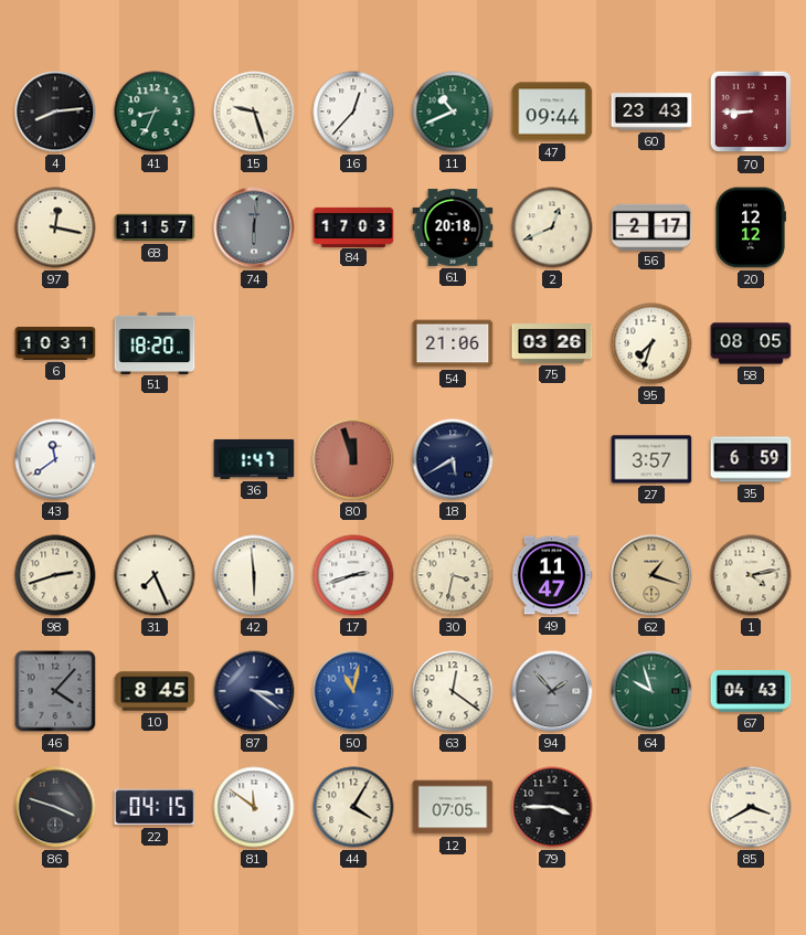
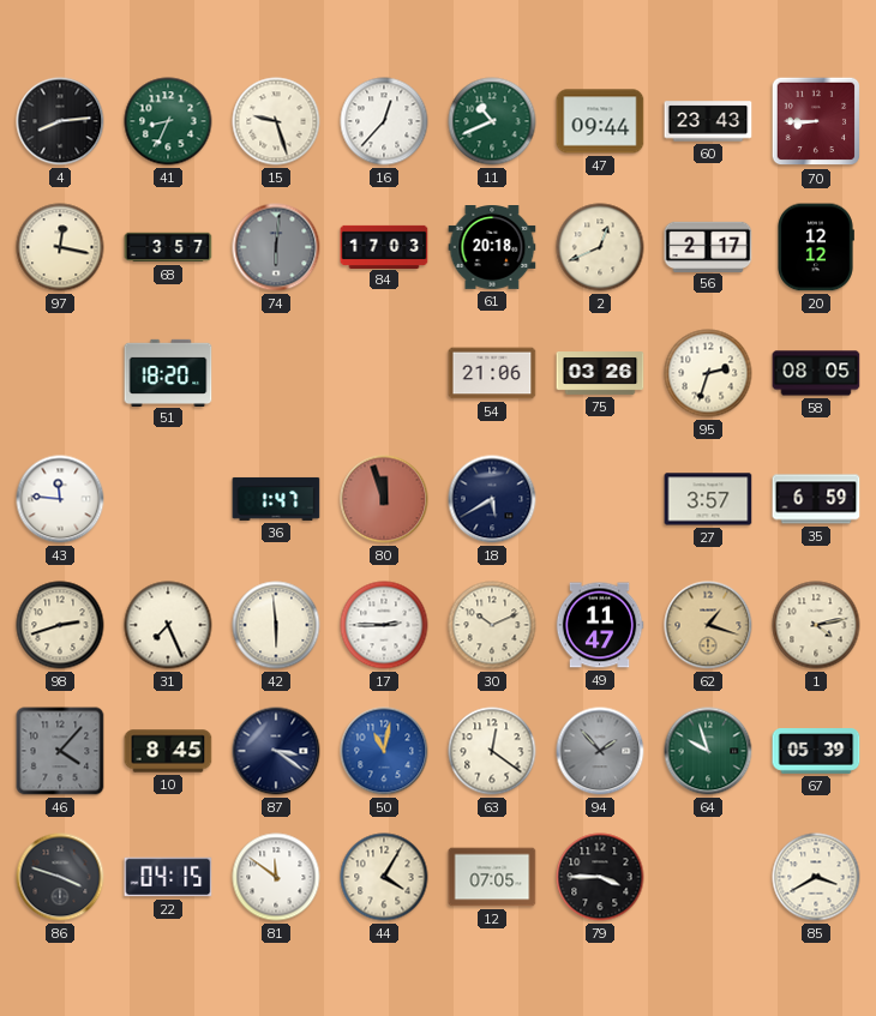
68: 11:57 -> 3:57
6: 10:31 -> none
95: 7:33 -> 2:33
43: 11:39 -> 11:46
17: 2:42 -> 2:45
30: 3:32 -> 10:11
67: 04:43 -> 05:39
